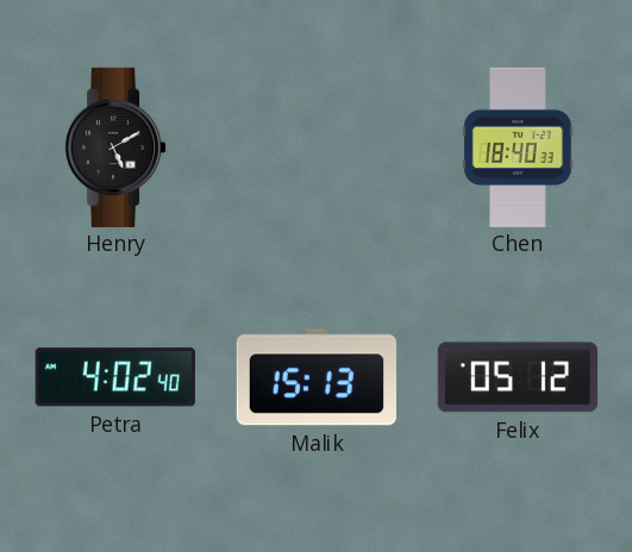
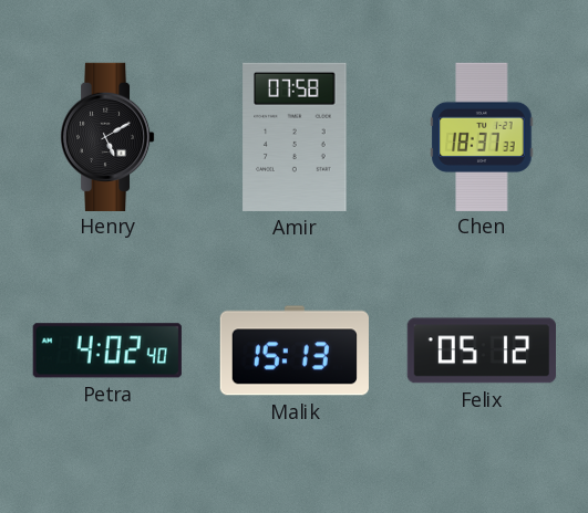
Amir: none -> 07:58
Chen: 18:40 -> 18:37
